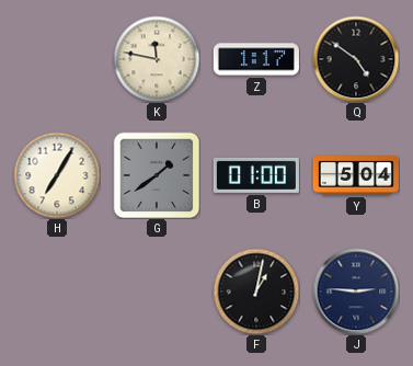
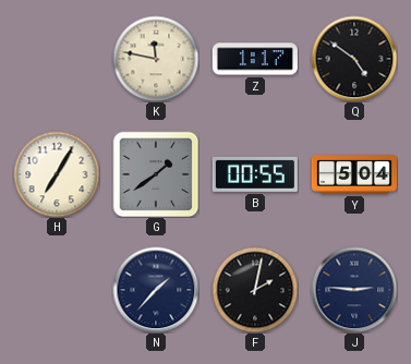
B: 01:00 -> 00:55
N: none -> 1:37
F: 1:02 -> 2:02
